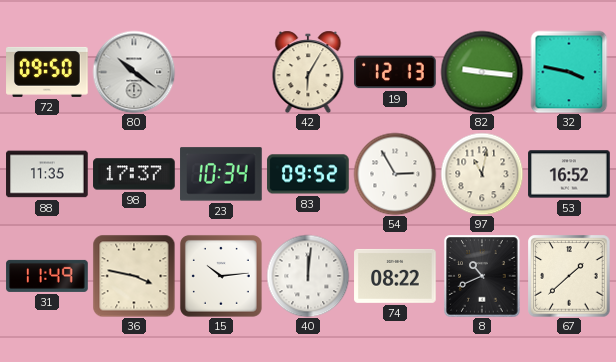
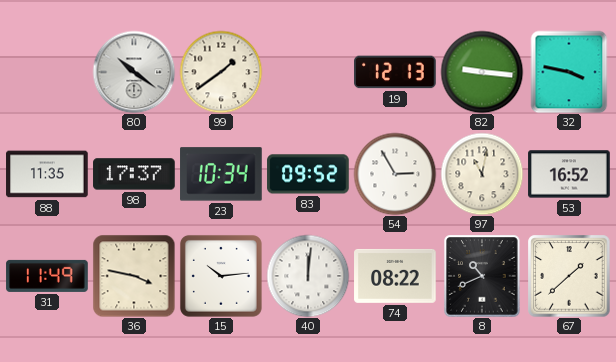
72: 09:50 -> none
99: none -> 1:39
42: 6:05 -> none
